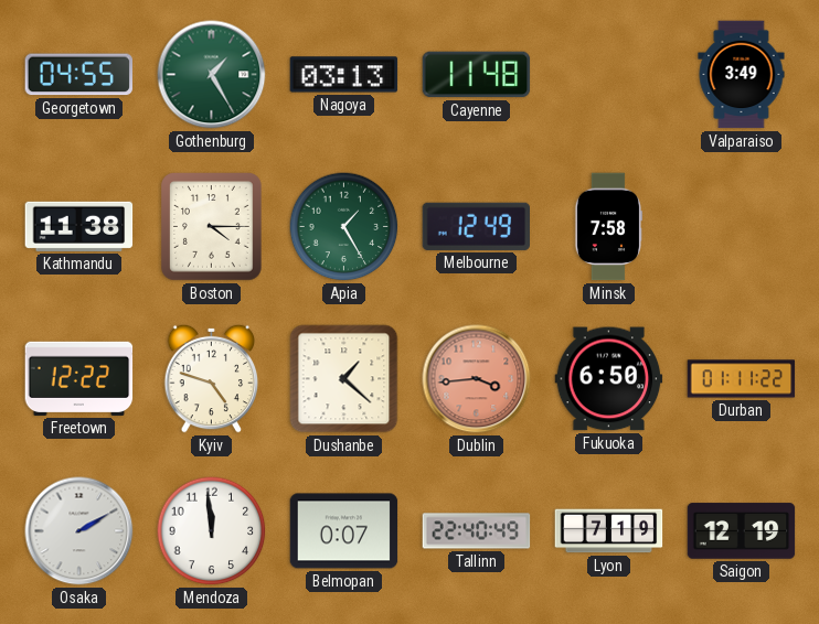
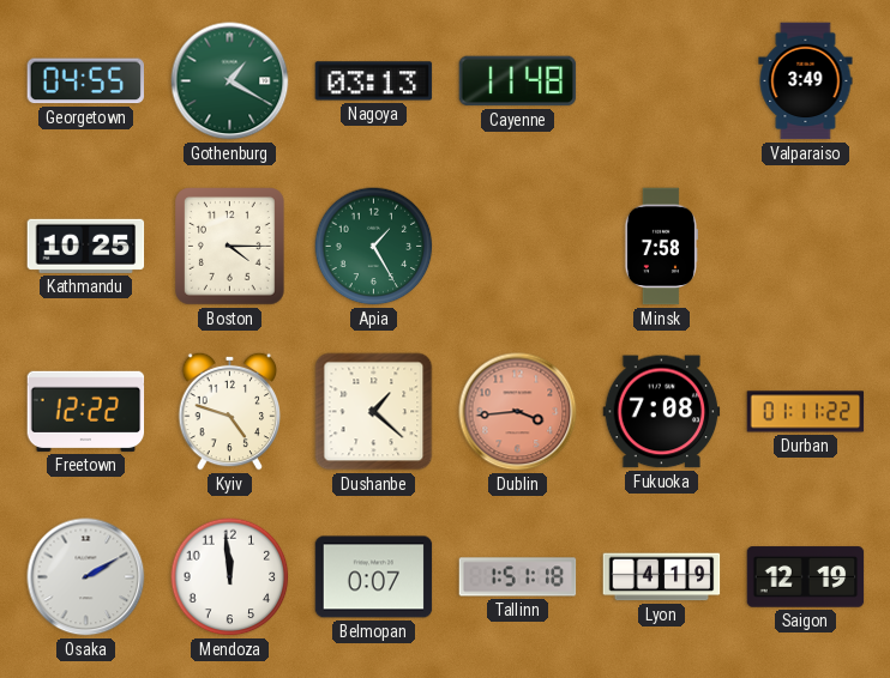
Gothenburg: 1:25 -> 1:20
Kathmandu: 11:38 -> 10:25
Melbourne: 12:49 -> none
Fukuoka: 6:50 -> 7:08
Tallinn: 22:40 -> 1:51
Lyon: 7:19 -> 4:19
